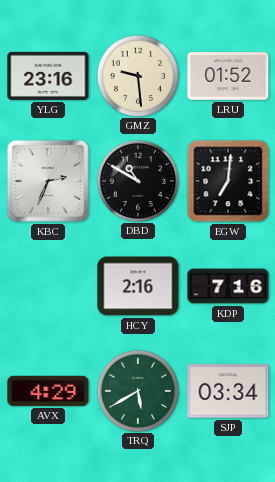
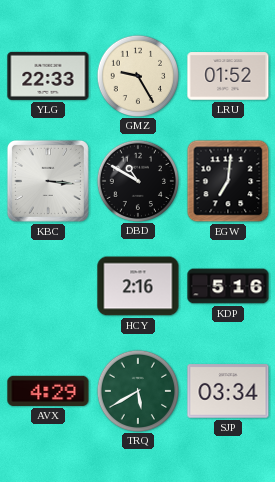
YLG: 23:16 -> 22:33
GMZ: 9:29 -> 9:25
KBC: 2:34 -> 3:16
KDP: 7:16 -> 5:16
